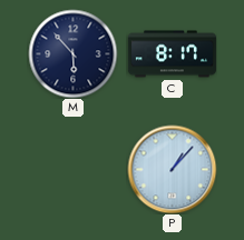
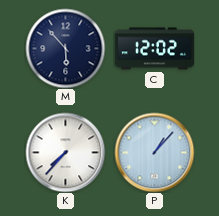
C: 8:17 -> 12:02
K: none -> 7:37
